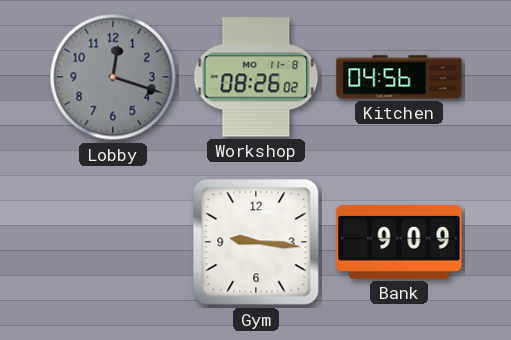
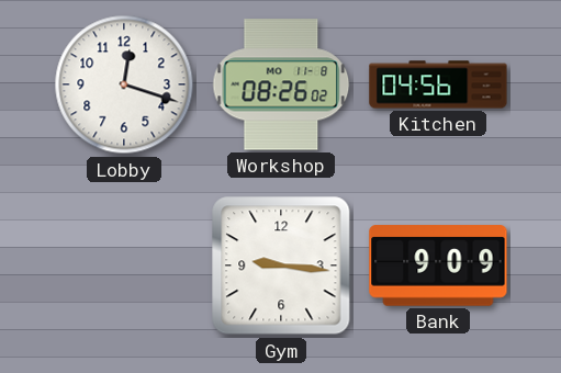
Lobby dial: grey -> white
